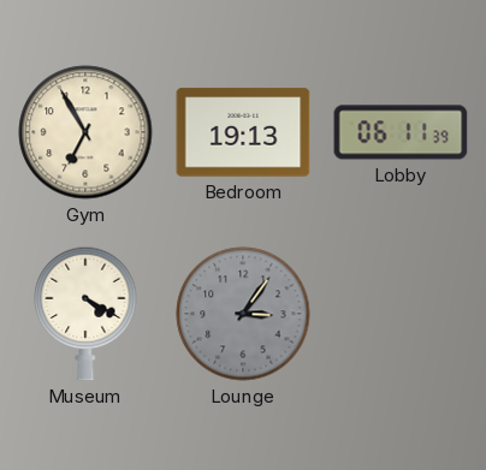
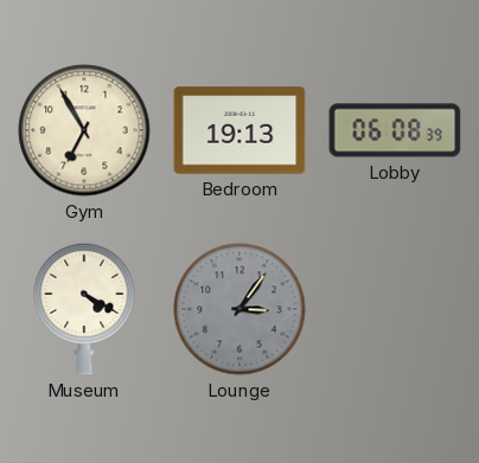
Lobby: 06:11 -> 06:08
